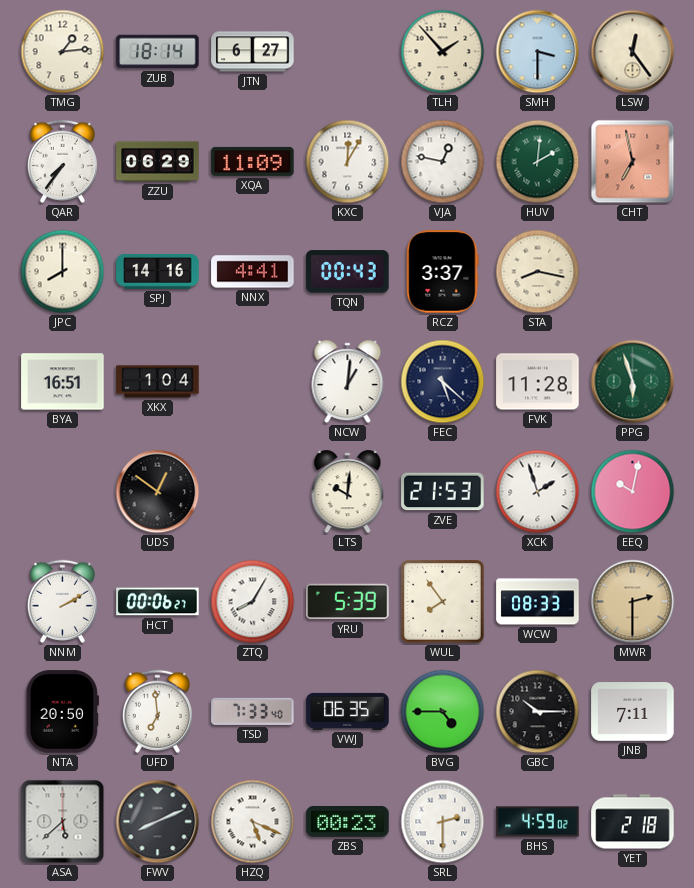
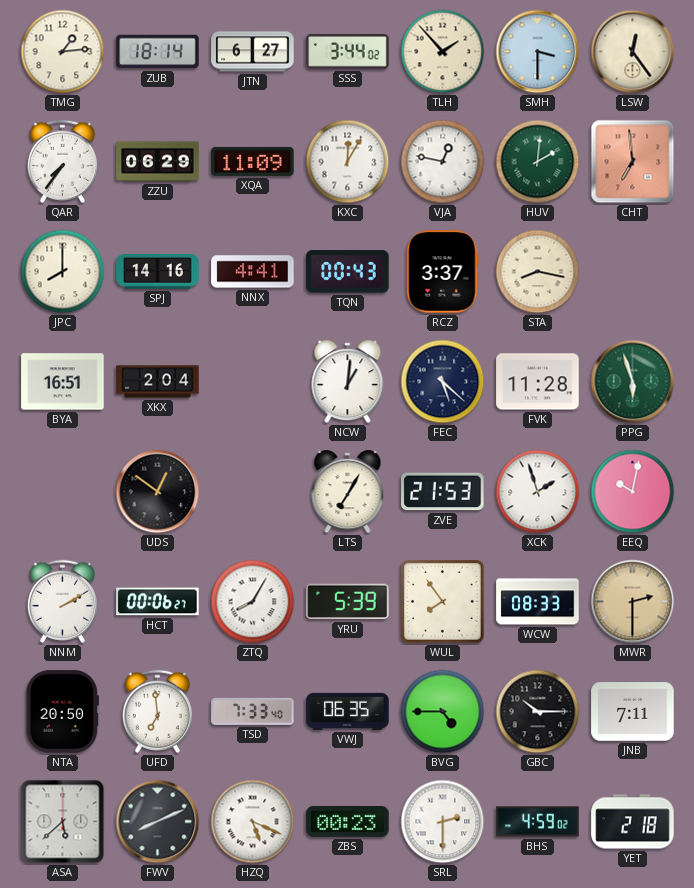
SSS: none -> 3:44
CHT: 6:58 -> 6:59
XKX: 1:04 -> 2:04
LTS: 10:01 -> 7:05
